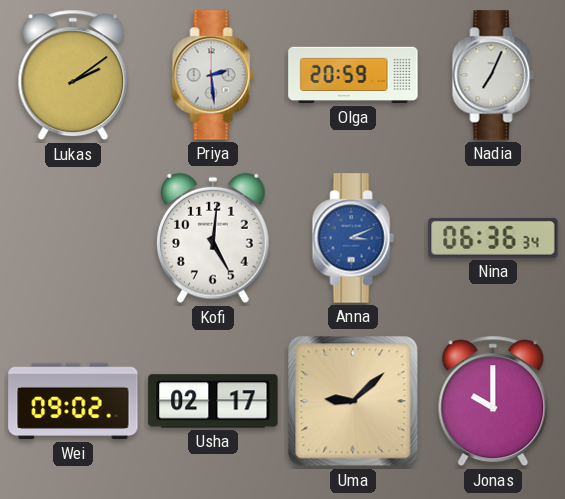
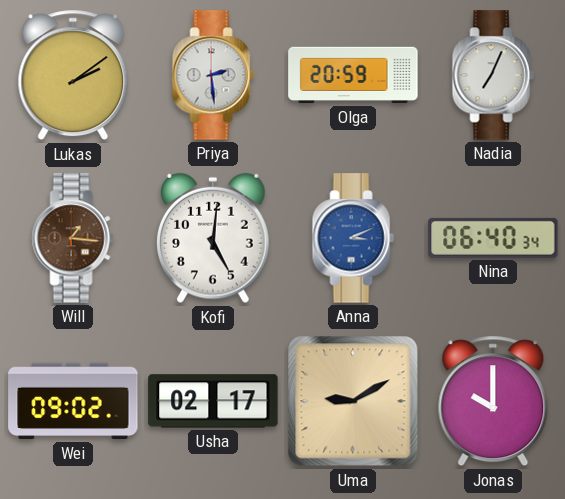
Will: none -> 1:16
Nina: 06:36 -> 06:40
Uma: 9:08 -> 9:10
